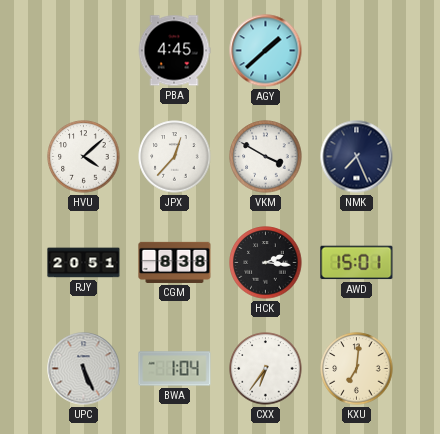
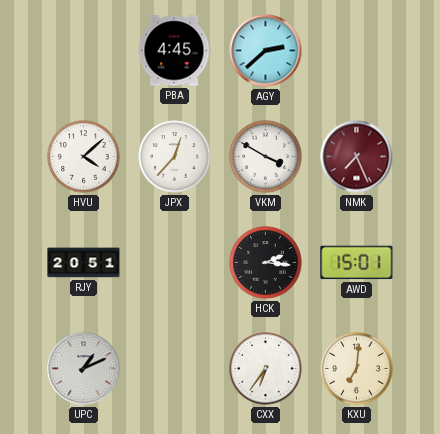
AGY: 1:38 -> 2:38
NMK dial: navy -> burgundy
CGM: 8:38 -> none
UPC: 5:26 -> 1:11
BWA: 1:04 -> none
